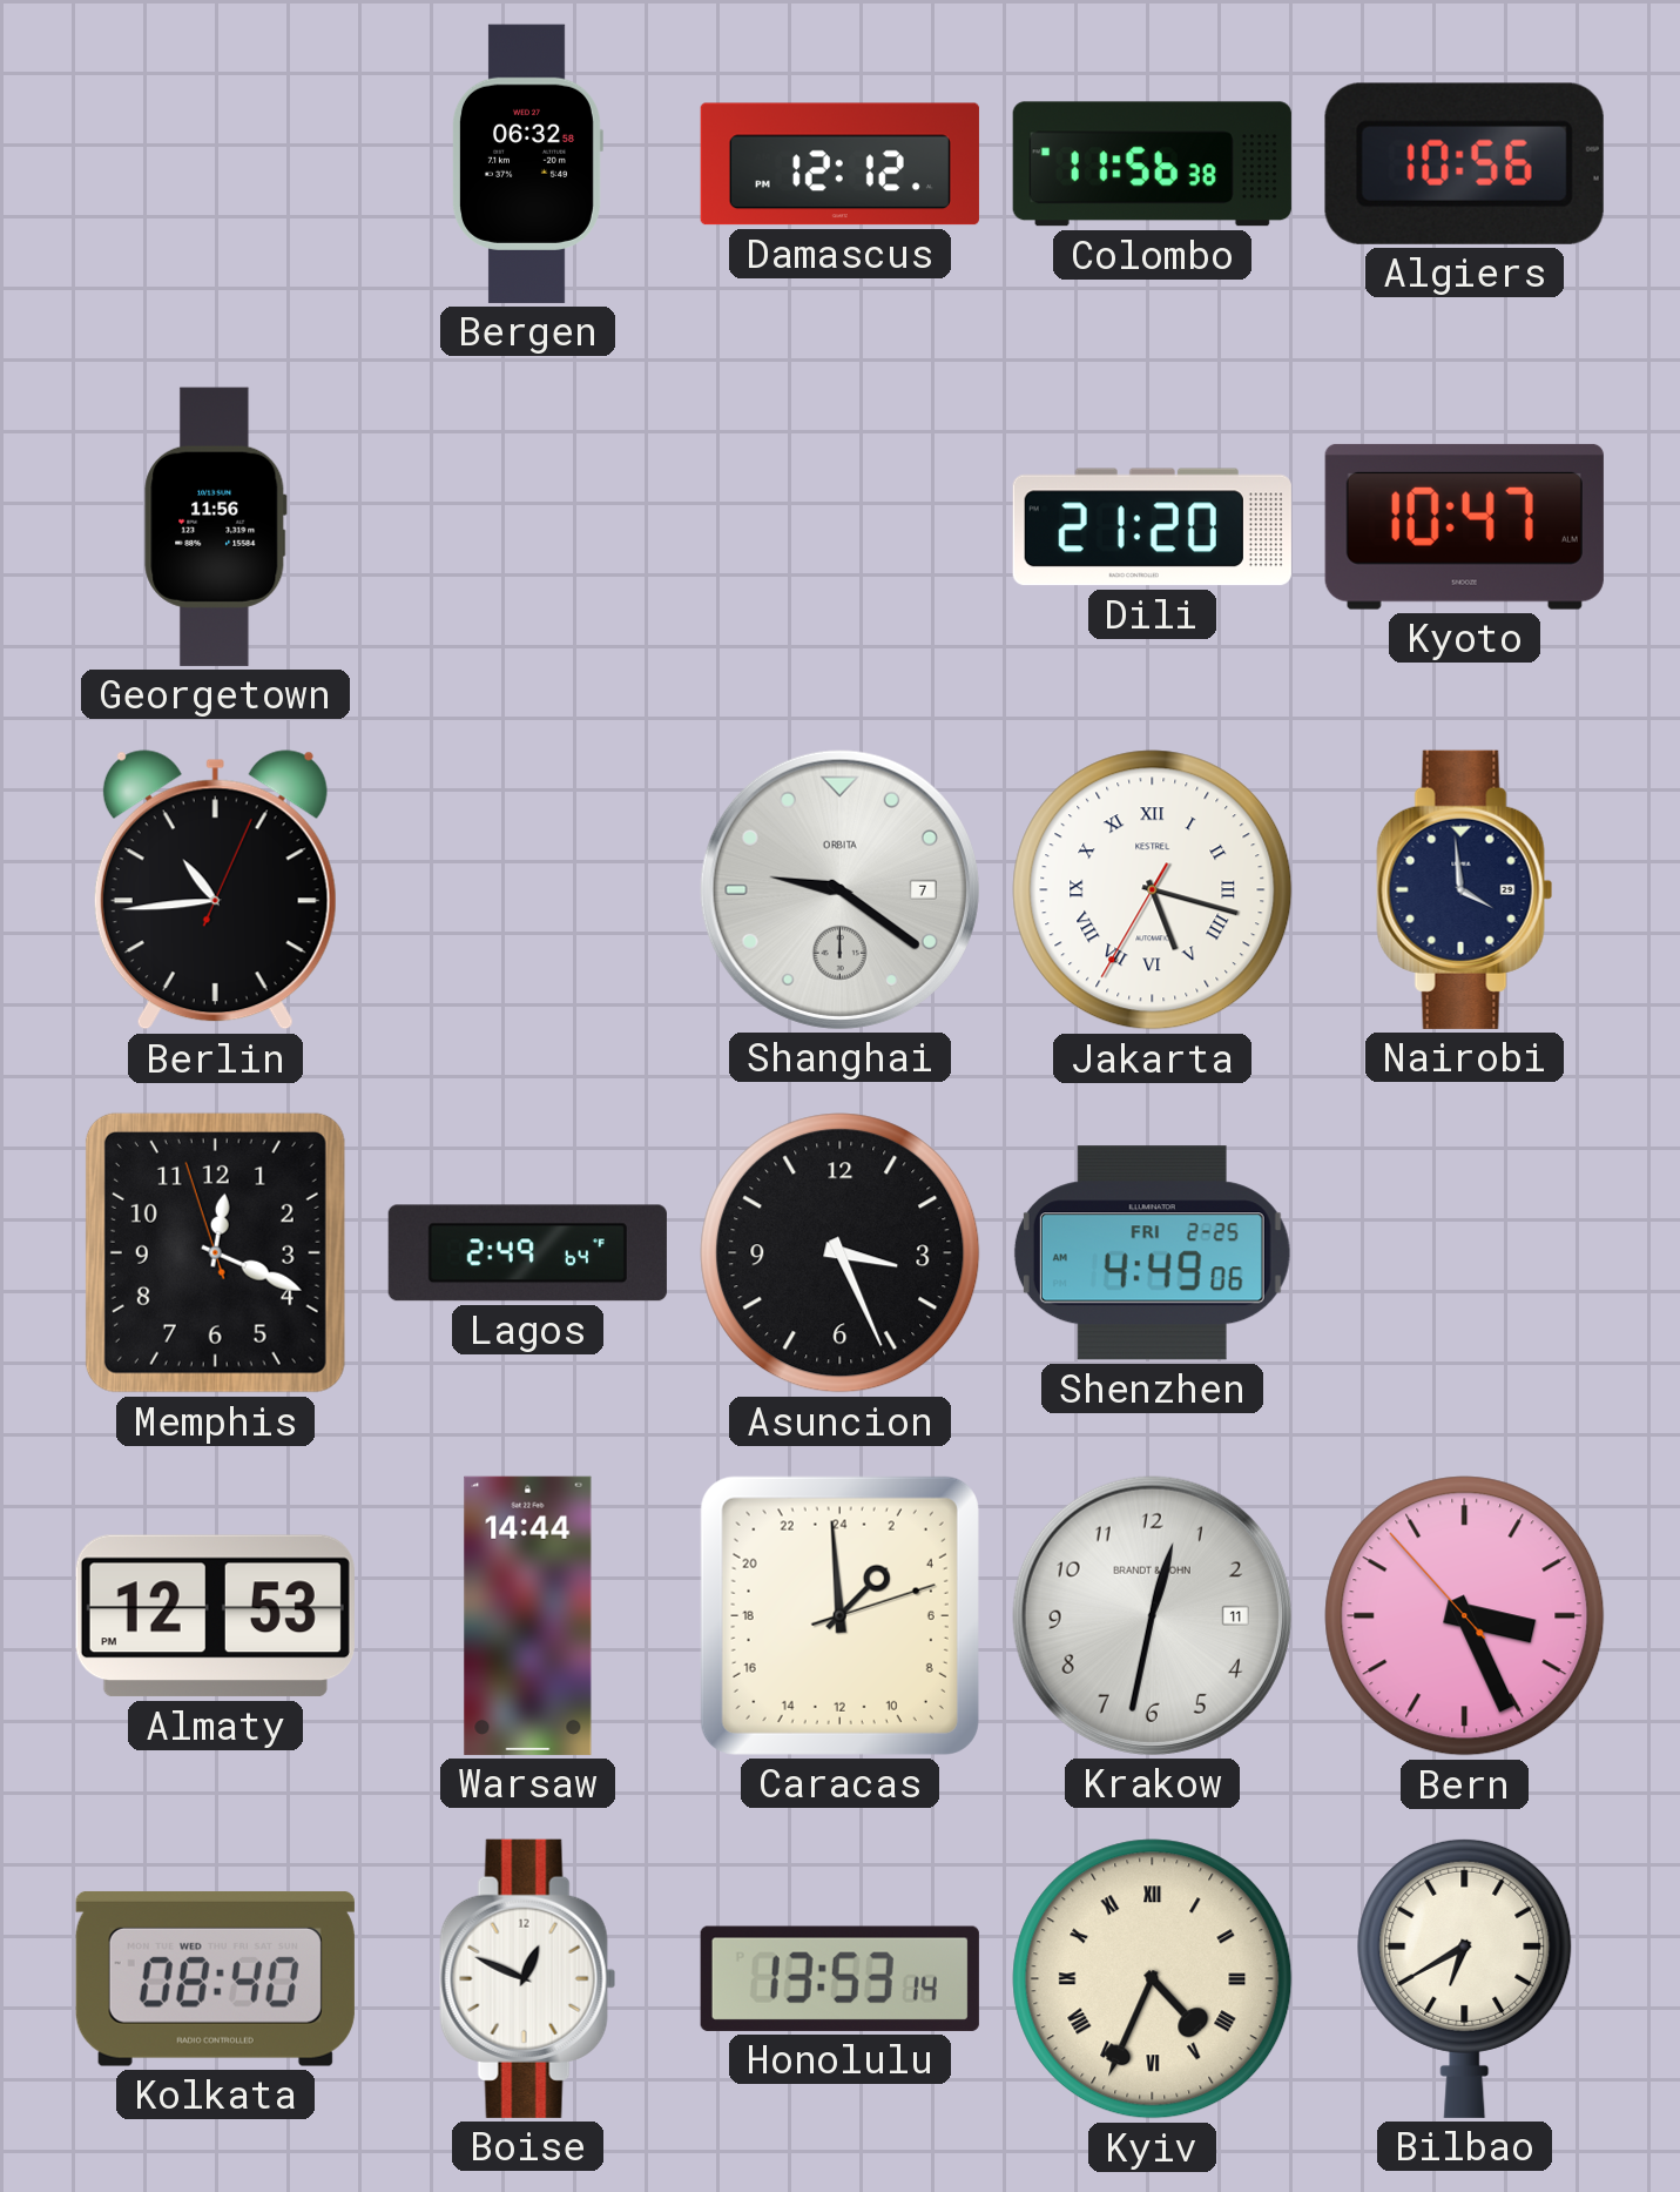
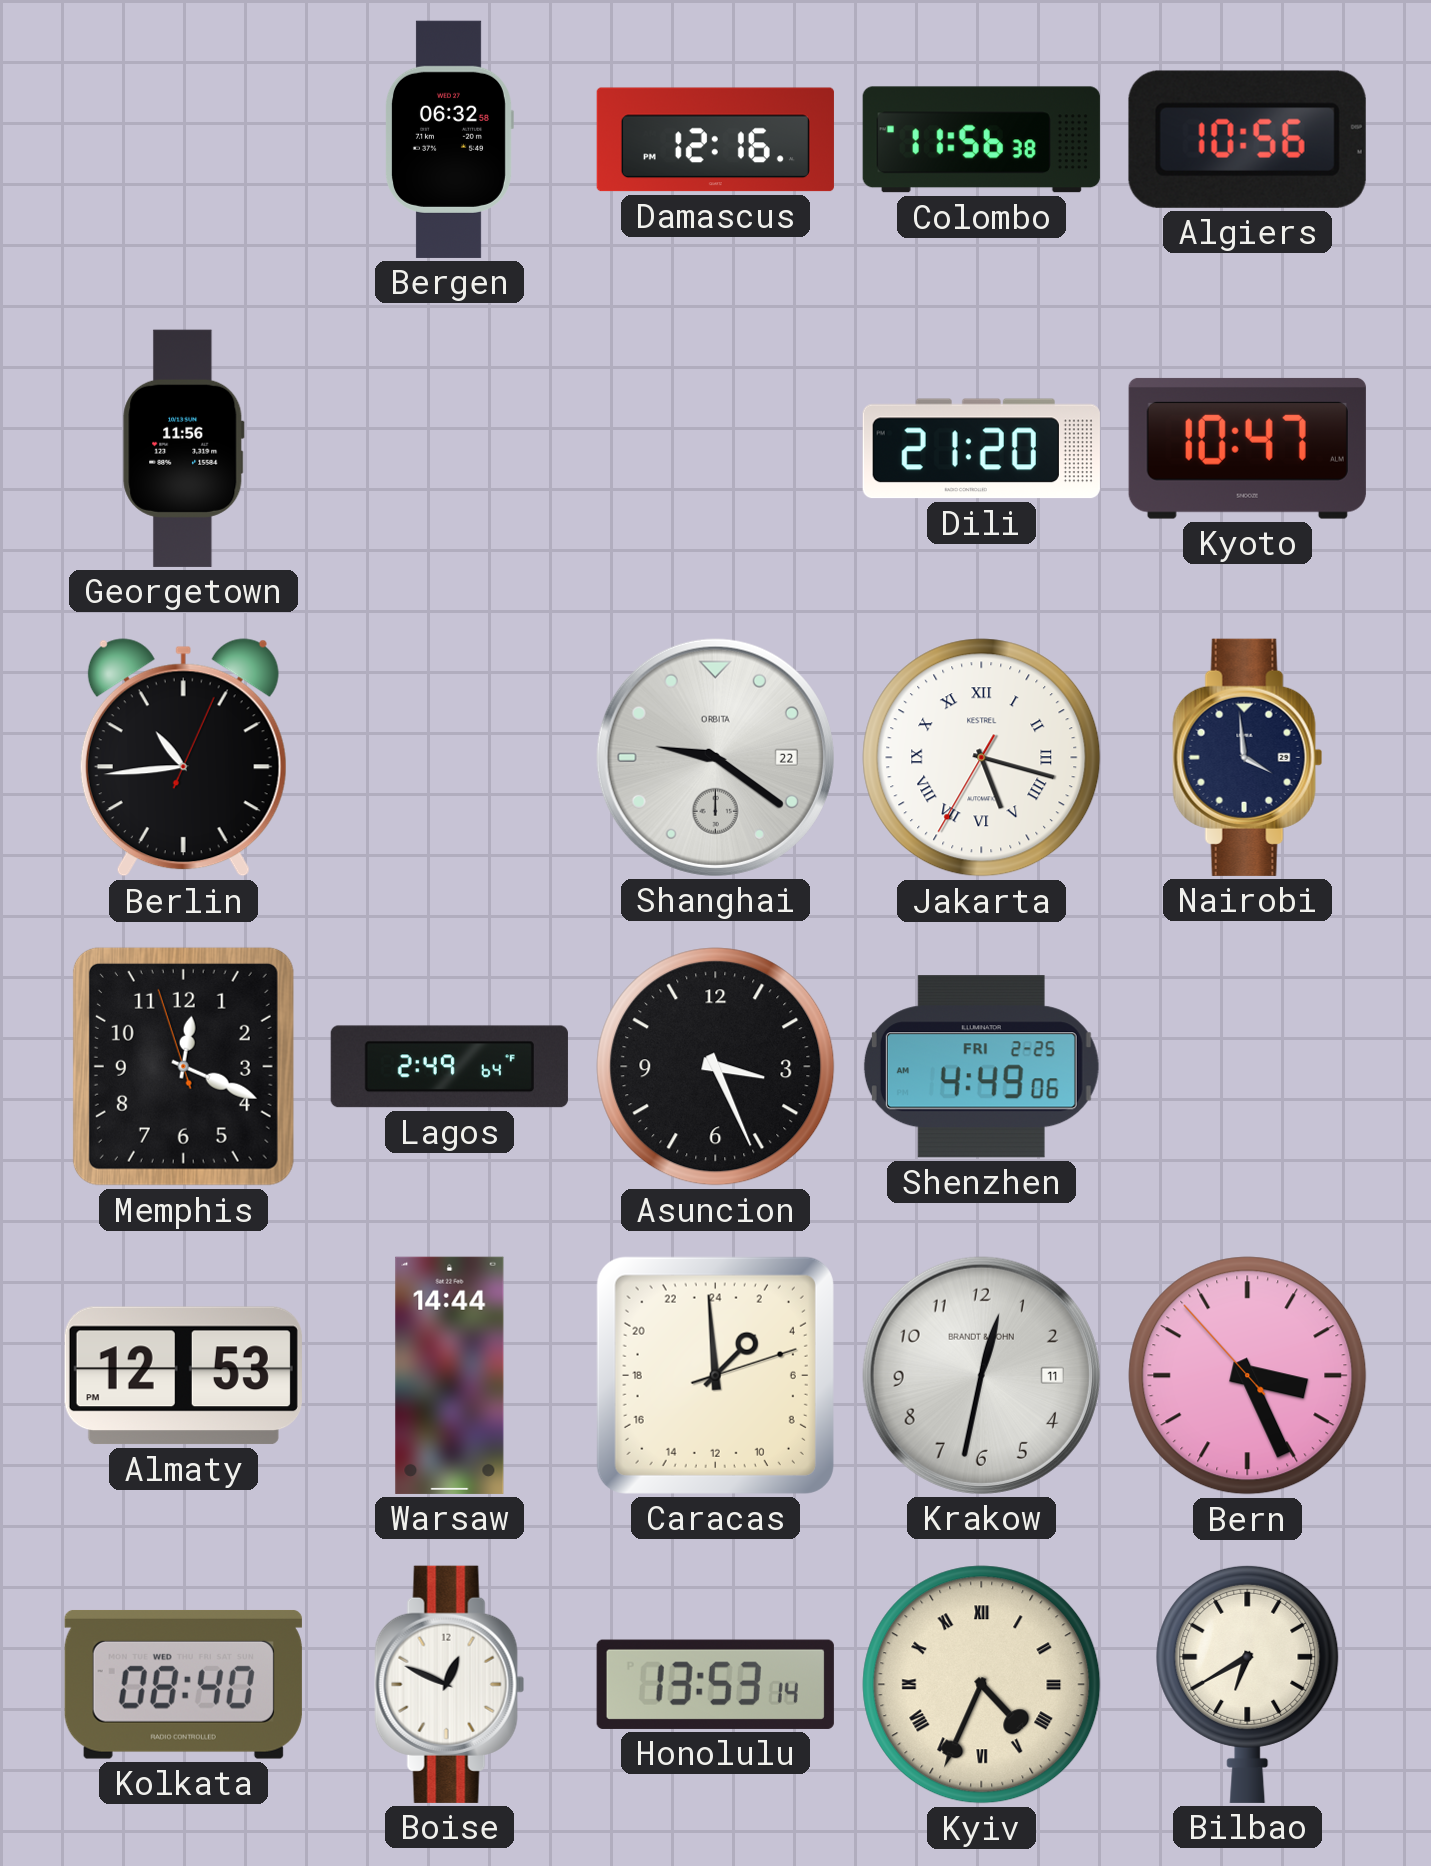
Damascus: 12:12 -> 12:16
Shanghai date: 7 -> 22
